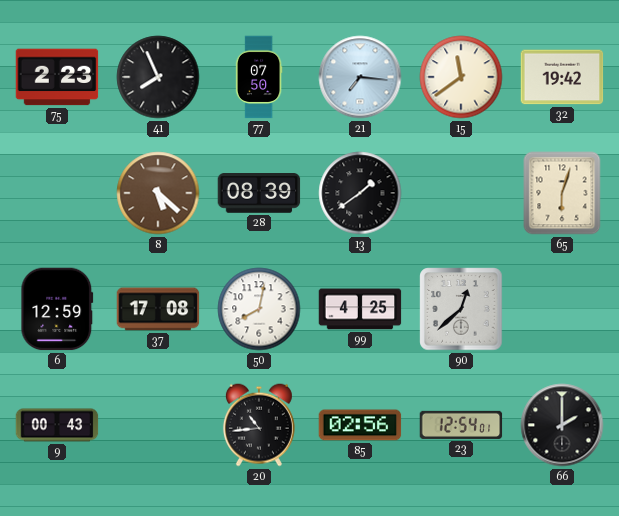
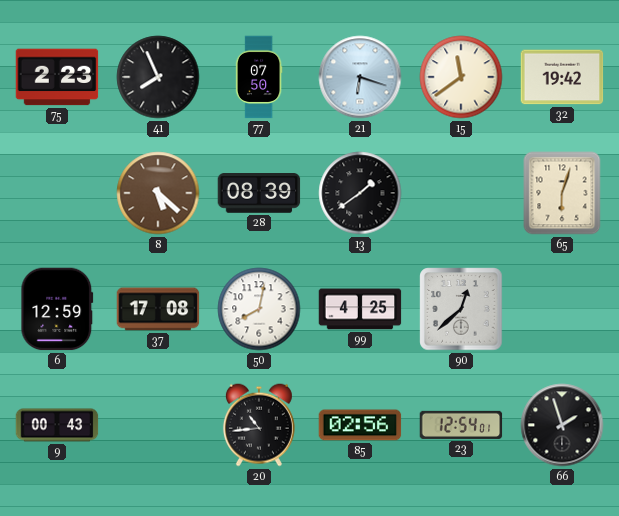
21: 7:16 -> 6:18
66: 2:00 -> 1:57
